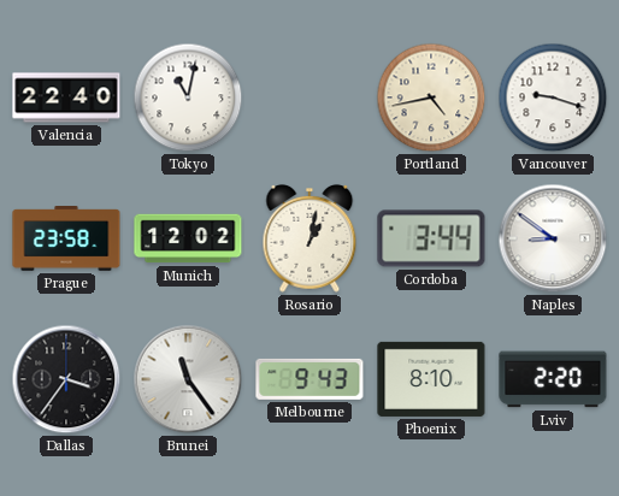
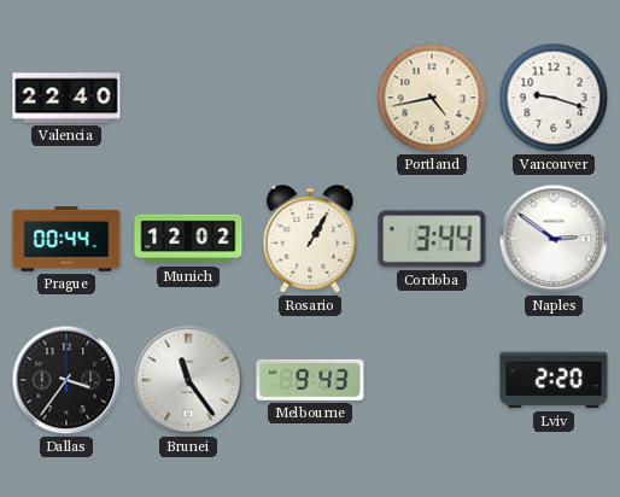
Tokyo: 11:02 -> none
Prague: 23:58 -> 00:44
Rosario: 1:02 -> 1:05
Naples: 8:51 -> 2:51
Phoenix: 8:10 -> none
